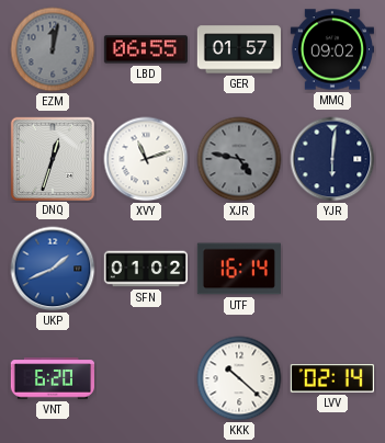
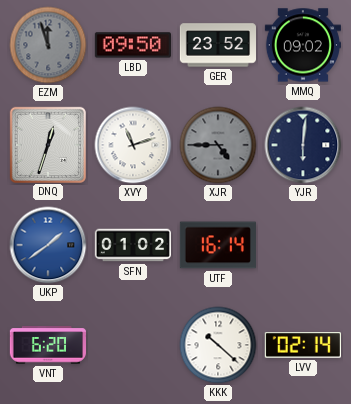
EZM: 12:02 -> 11:57
LBD: 06:55 -> 09:50
GER: 01:57 -> 23:52
XJR: 4:47 -> 4:45
UKP: 1:41 -> 1:39
